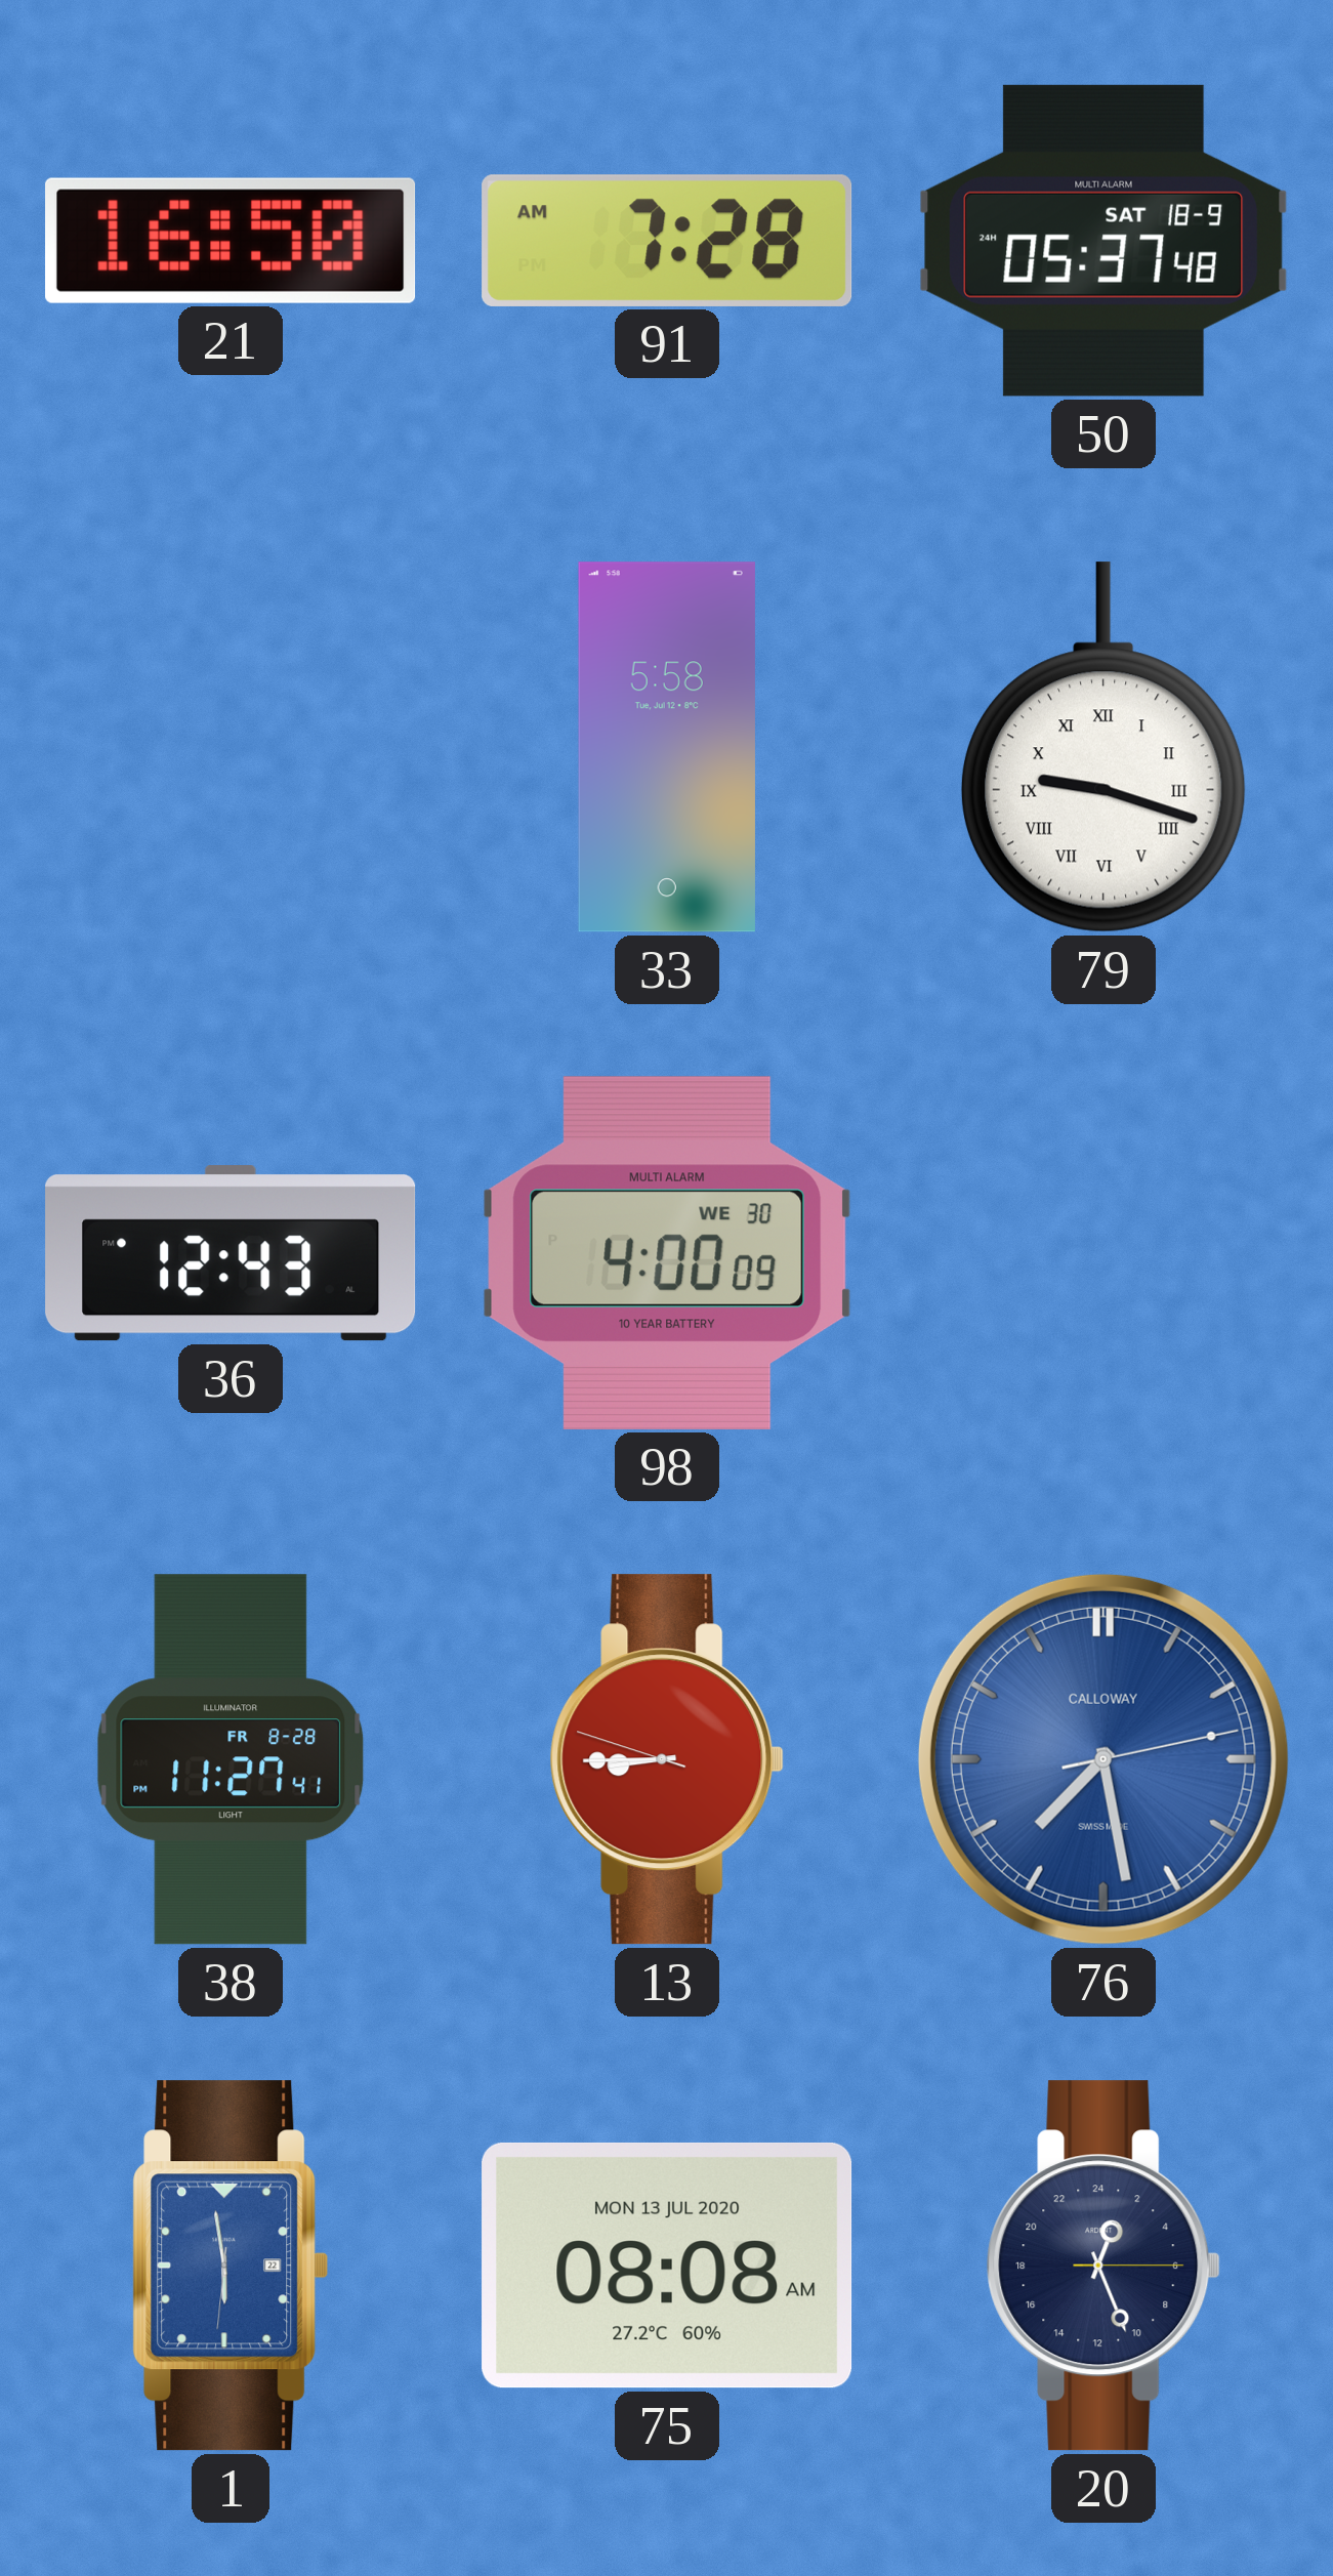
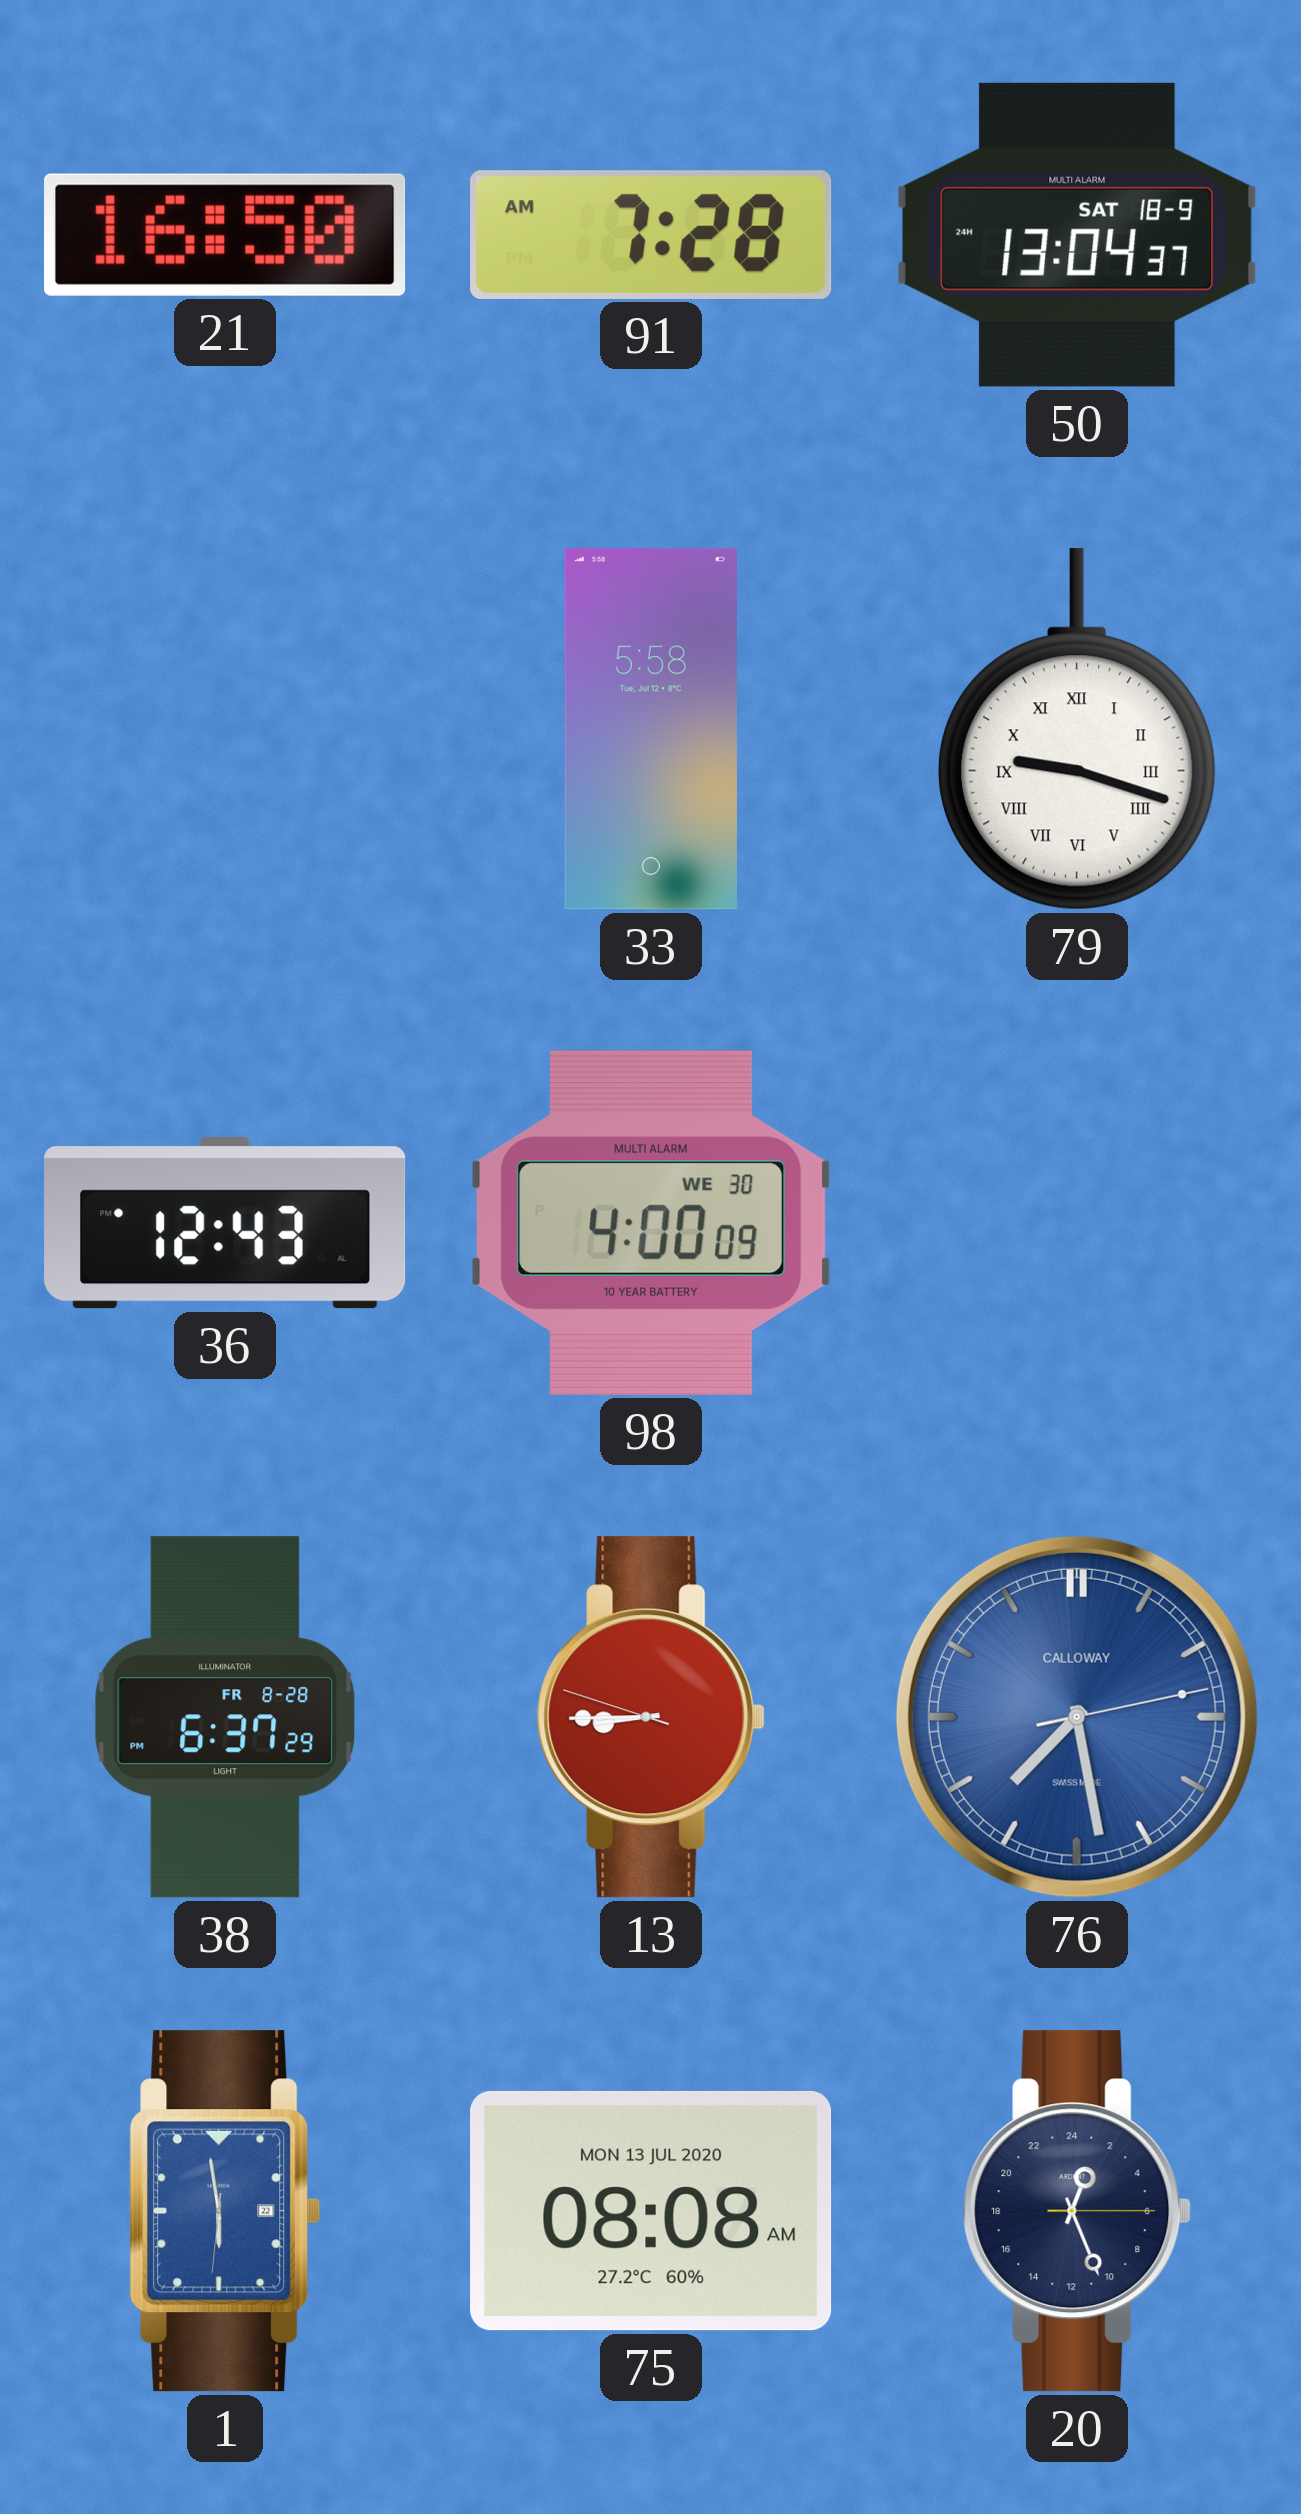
50: 05:37 -> 13:04
38: 11:27 -> 6:37
